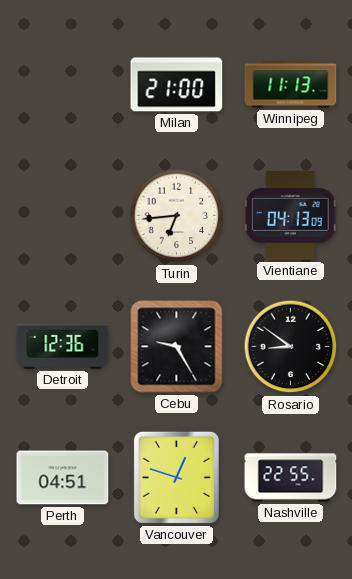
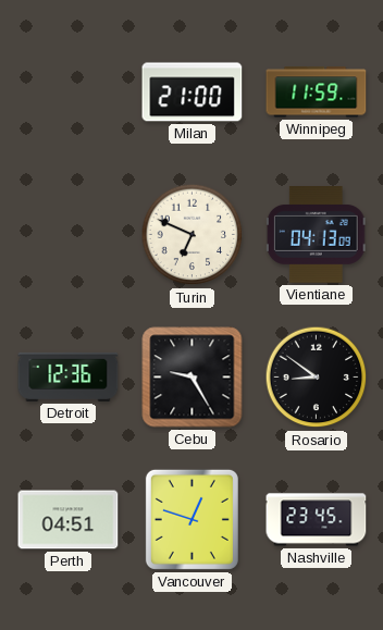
Winnipeg: 11:13 -> 11:59
Turin: 6:44 -> 6:49
Nashville: 22:55 -> 23:45
